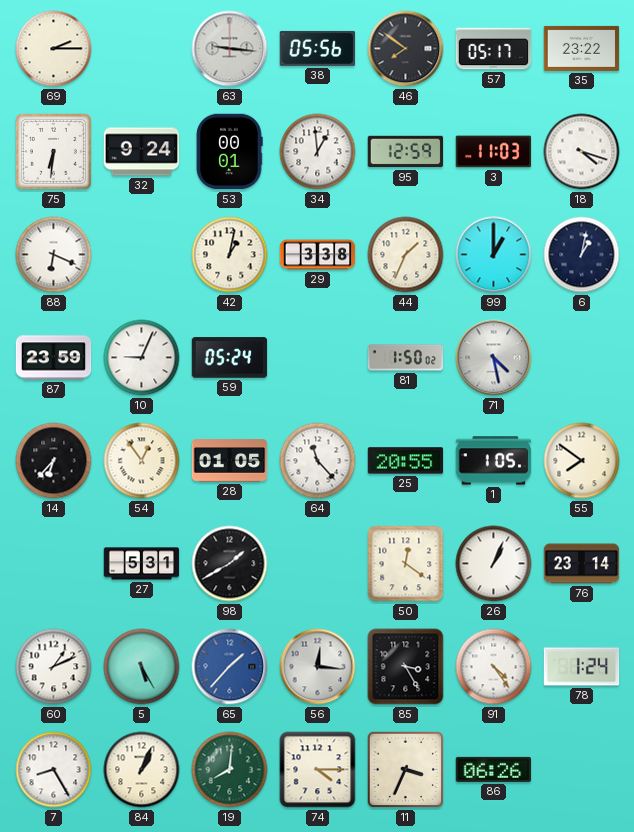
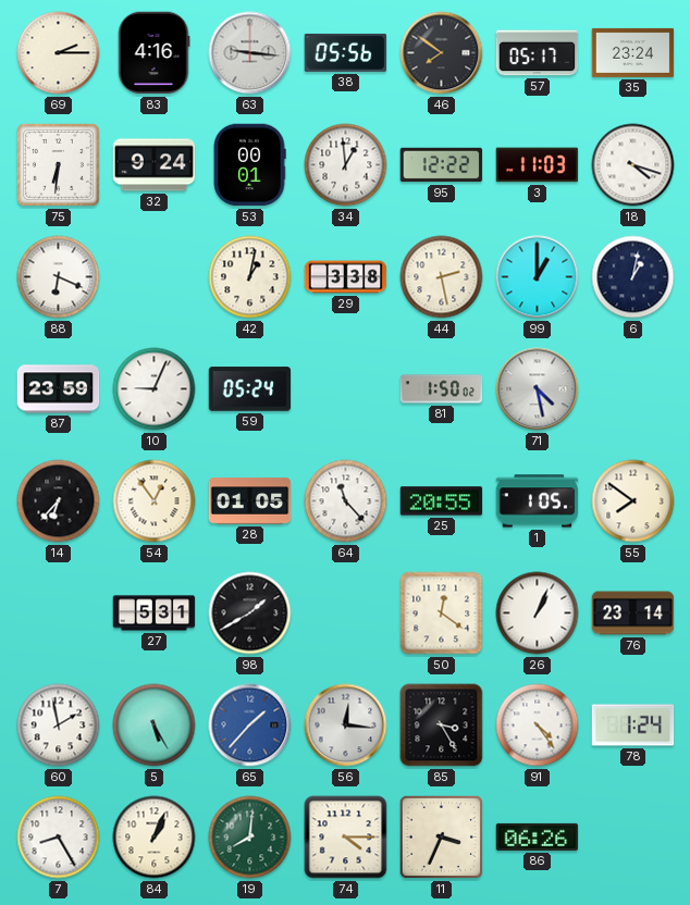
83: none -> 4:16
35: 23:22 -> 23:24
95: 12:59 -> 12:22
44: 1:34 -> 2:28
60: 1:11 -> 1:58
